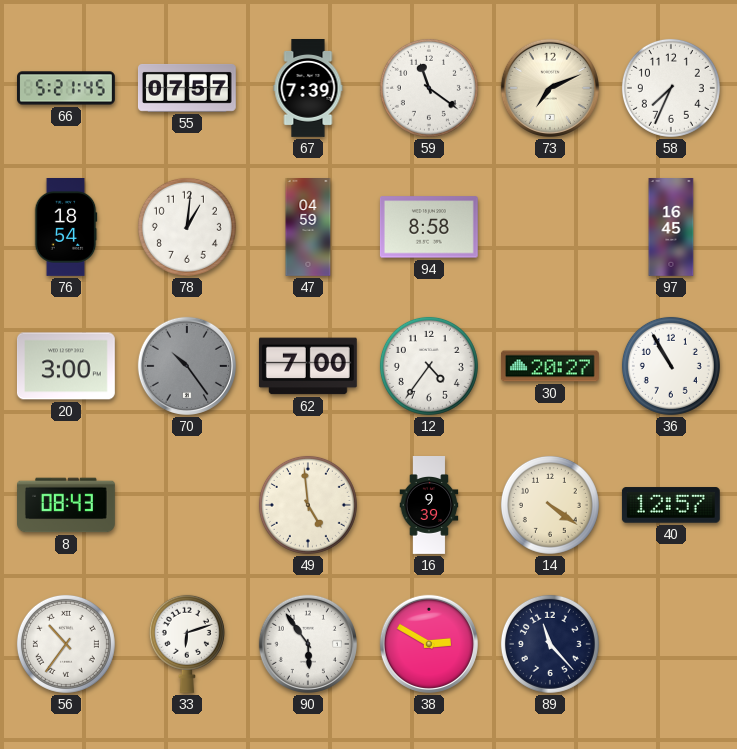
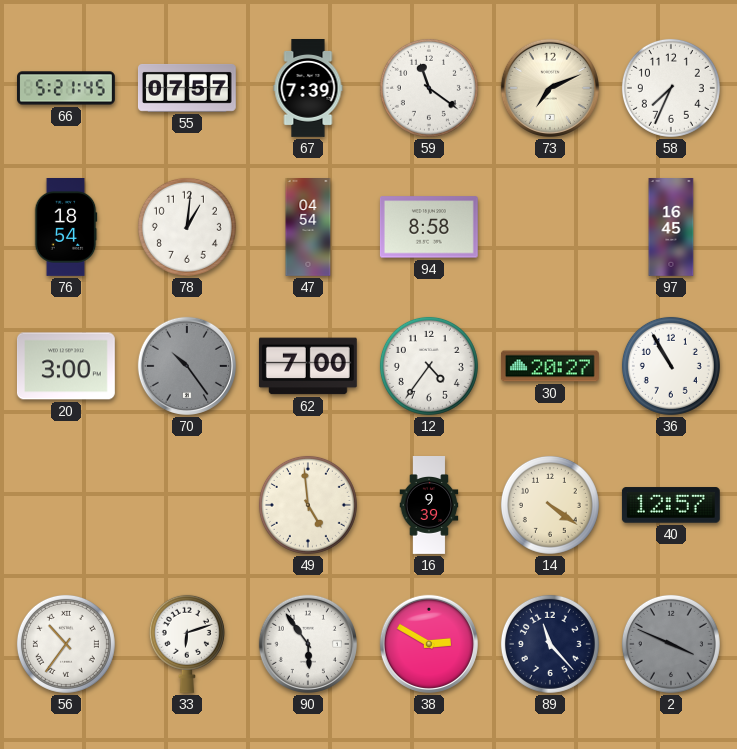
47: 04:59 -> 04:54
8: 08:43 -> none
2: none -> 3:49
